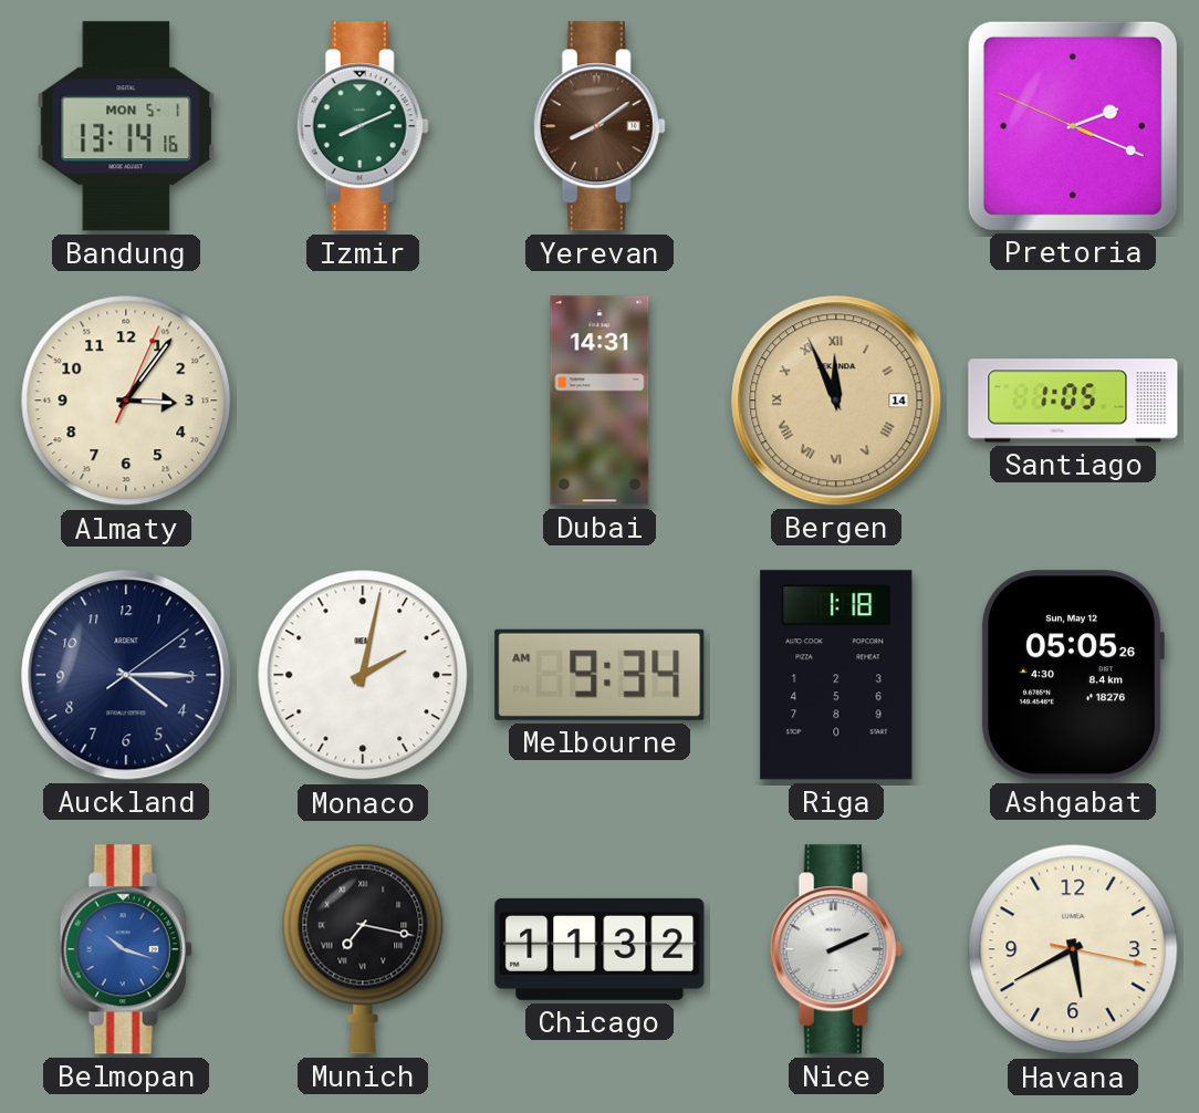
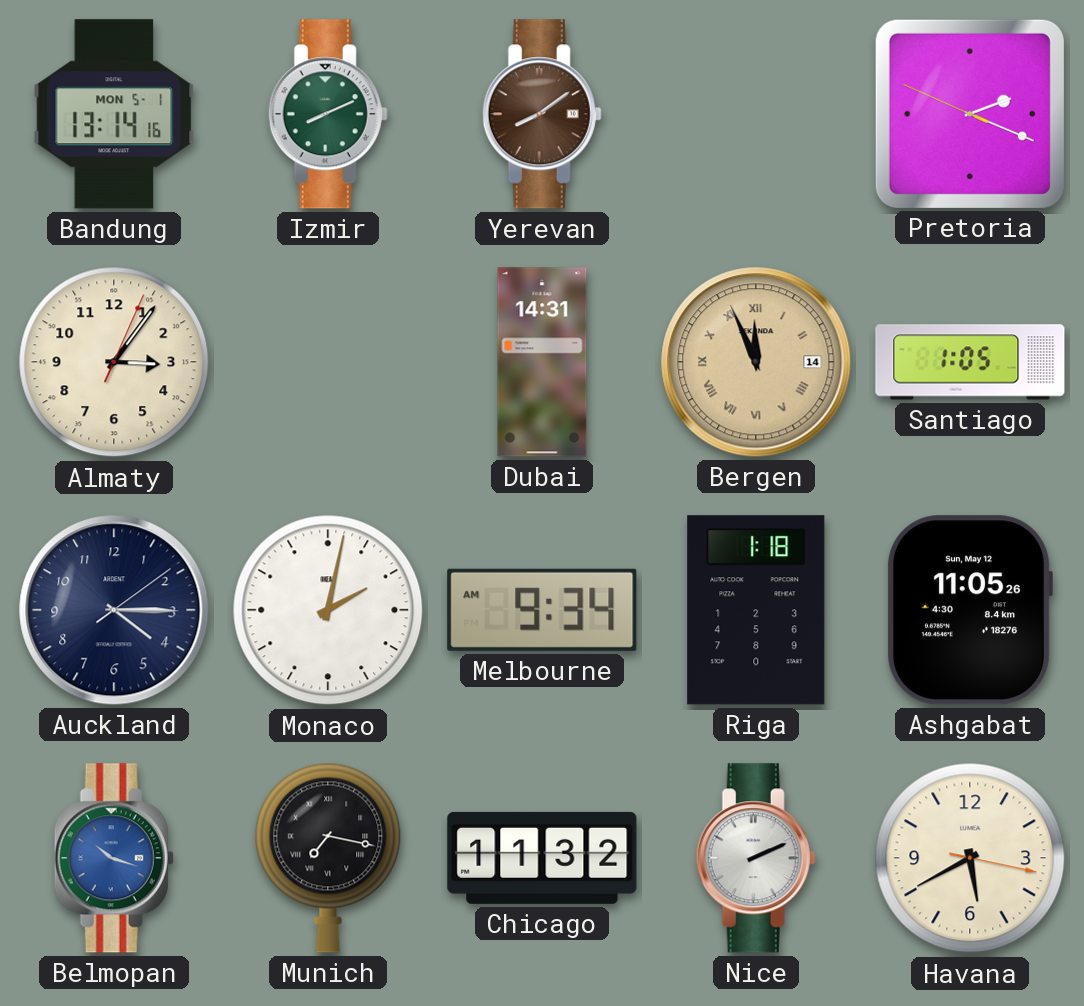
Ashgabat: 05:05 -> 11:05
